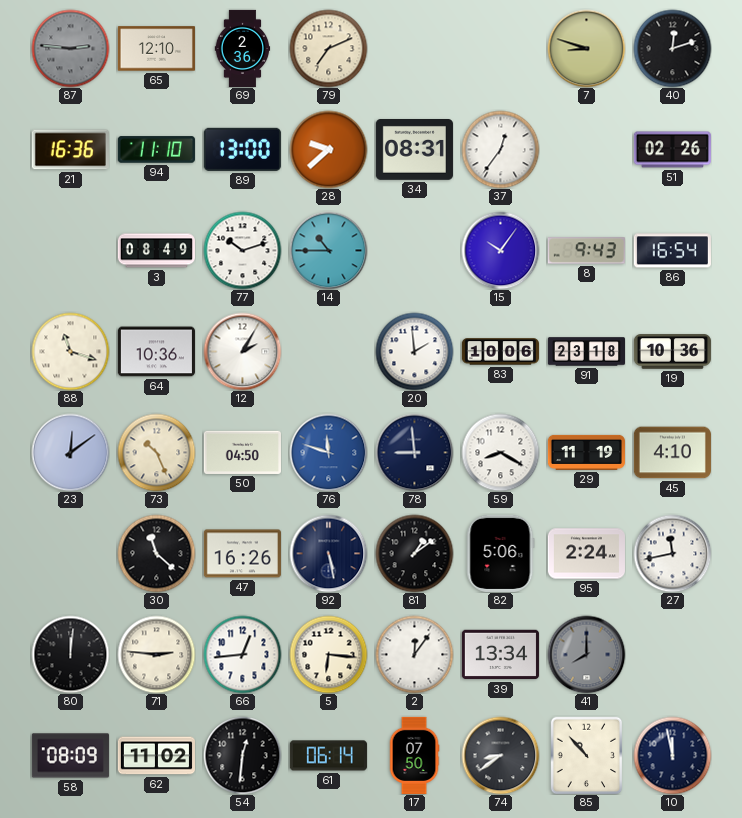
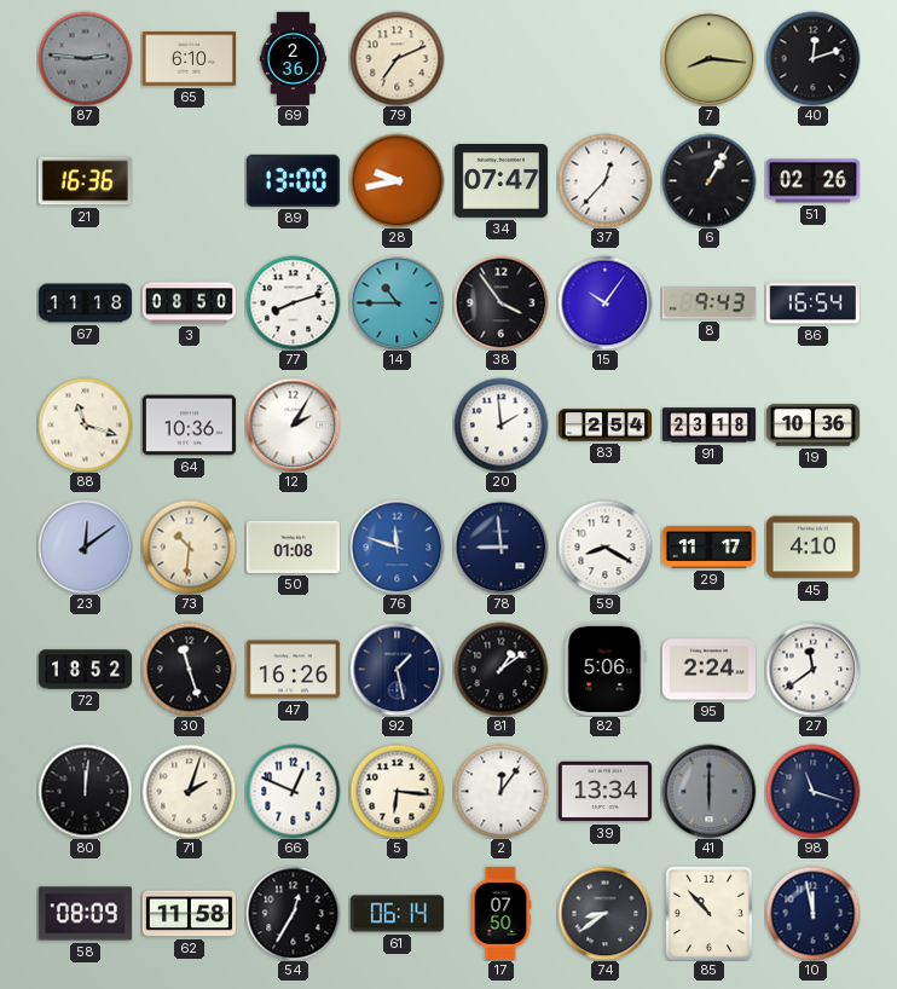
65: 12:10 -> 6:10
7: 8:48 -> 8:16
94: 11:10 -> none
28: 9:38 -> 9:43
34: 08:31 -> 07:47
37: 12:36 -> 12:37
6: none -> 1:05
67: none -> 11:18
3: 08:49 -> 08:50
77: 10:12 -> 8:12
38: none -> 3:54
83: 10:06 -> 2:54
73: 10:26 -> 10:31
50: 04:50 -> 01:08
29: 11:19 -> 11:17
72: none -> 18:52
30: 11:22 -> 11:27
92: 5:28 -> 1:28
27: 11:43 -> 11:39
71: 2:46 -> 2:03
66: 12:44 -> 12:49
41: 8:00 -> 6:00
98: none -> 11:18
62: 11:02 -> 11:58
54: 12:31 -> 12:35
